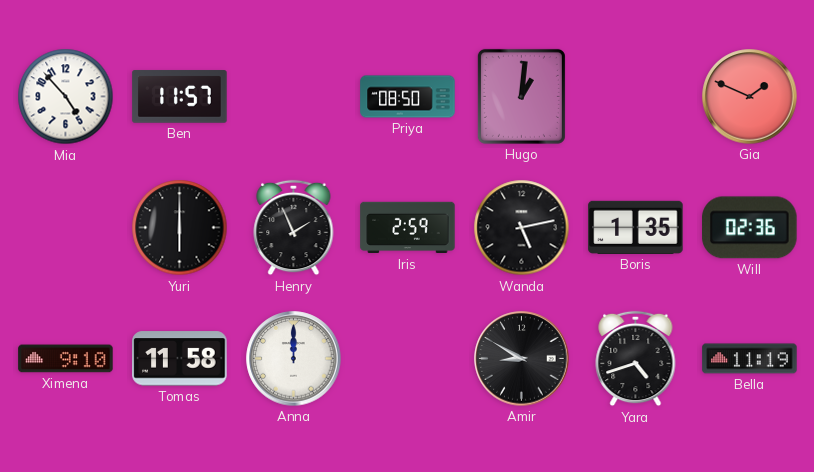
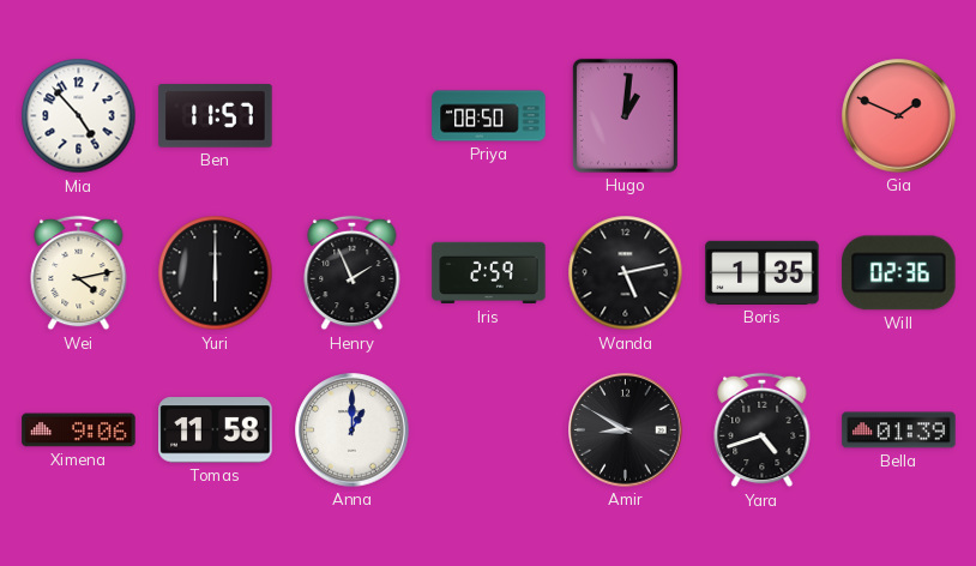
Wei: none -> 4:13
Ximena: 9:10 -> 9:06
Anna: 12:00 -> 1:00
Bella: 11:19 -> 01:39
